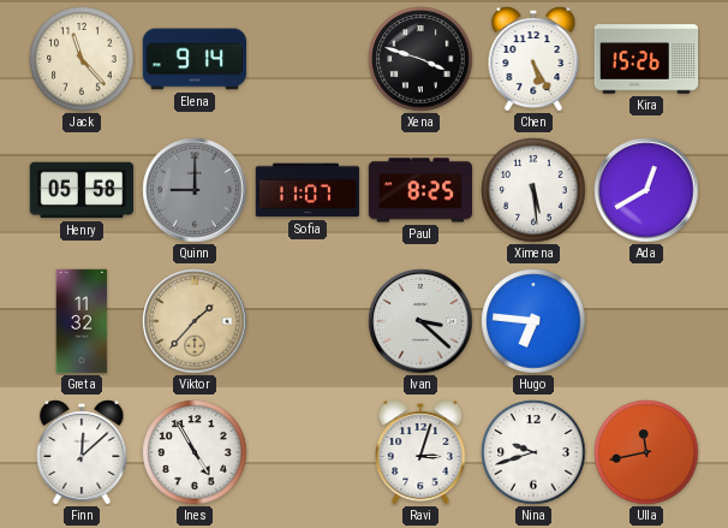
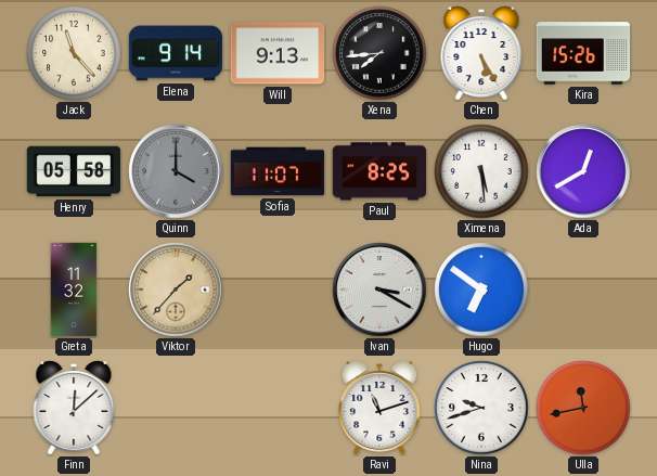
Will: none -> 9:13
Xena: 3:48 -> 7:44
Quinn: 9:00 -> 4:00
Ivan: 3:22 -> 3:20
Hugo: 6:46 -> 6:51
Ines: 4:55 -> none
Ravi: 3:03 -> 11:12
